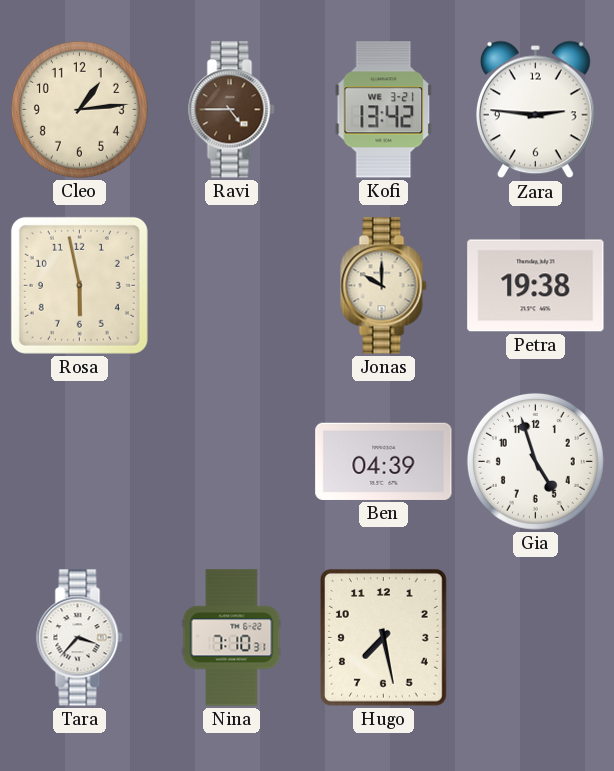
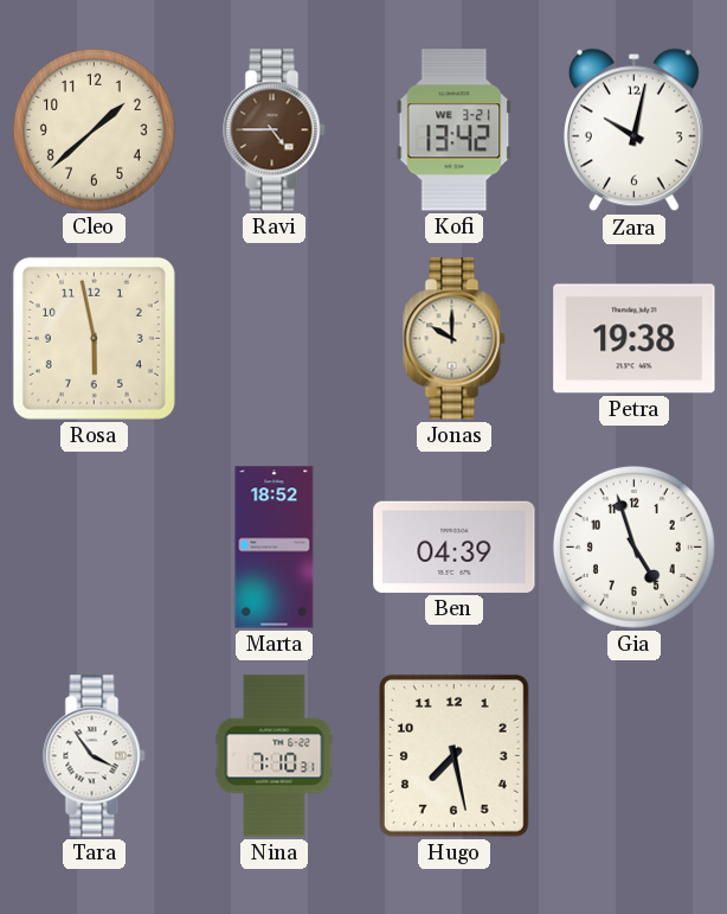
Cleo: 1:14 -> 1:38
Zara: 2:46 -> 10:02
Marta: none -> 18:52
Tara: 3:37 -> 3:54
